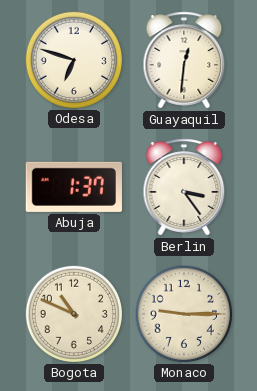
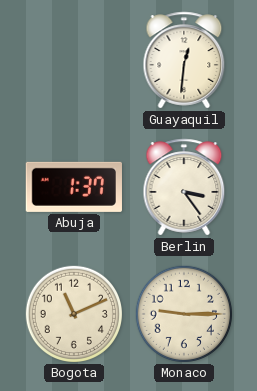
Odesa: 6:48 -> none
Bogota: 10:49 -> 11:11
